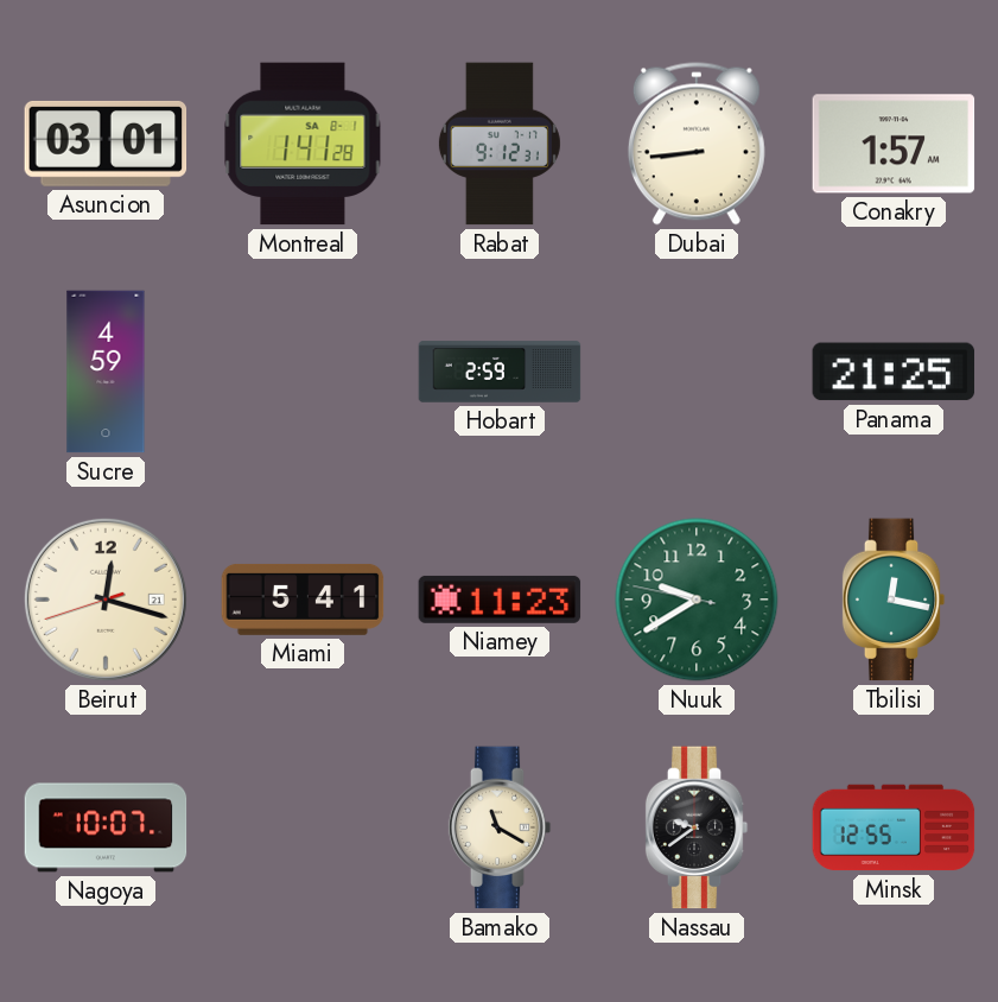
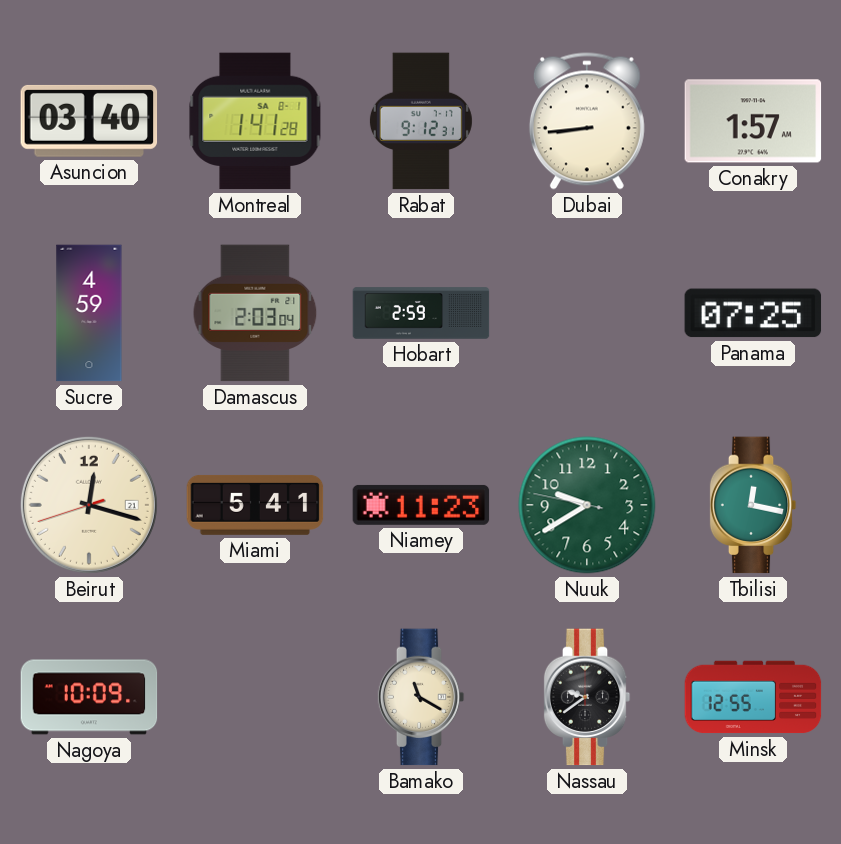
Asuncion: 03:01 -> 03:40
Damascus: none -> 2:03
Panama: 21:25 -> 07:25
Nagoya: 10:07 -> 10:09
